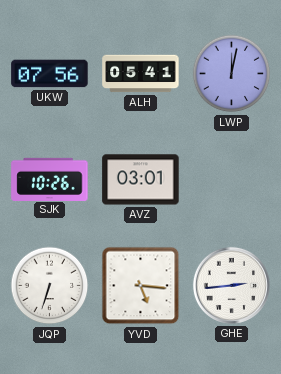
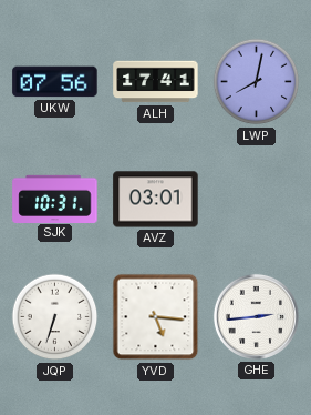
ALH: 05:41 -> 17:41
LWP: 12:02 -> 8:02
SJK: 10:26 -> 10:31
